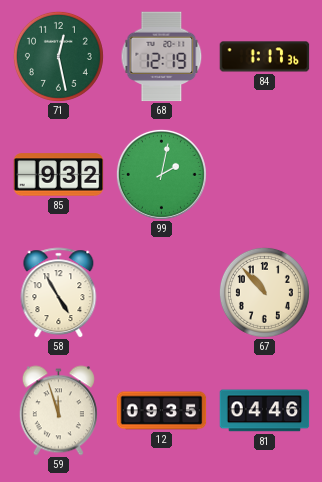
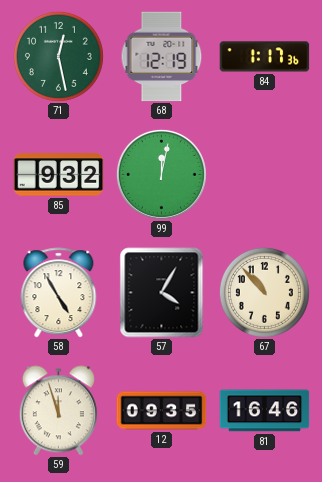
99: 2:02 -> 12:02
57: none -> 4:05
81: 04:46 -> 16:46
